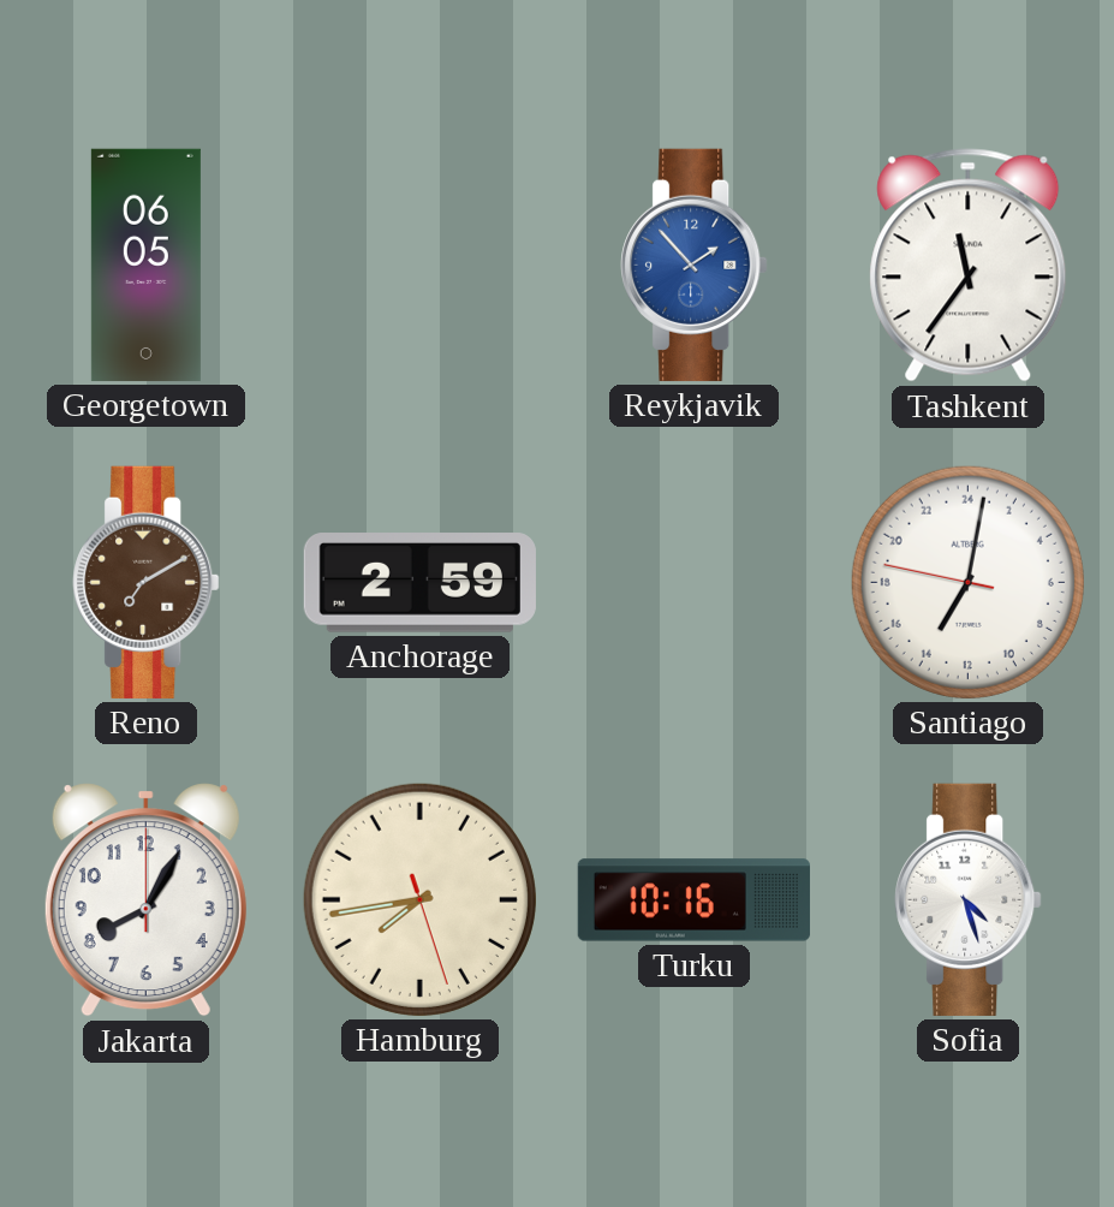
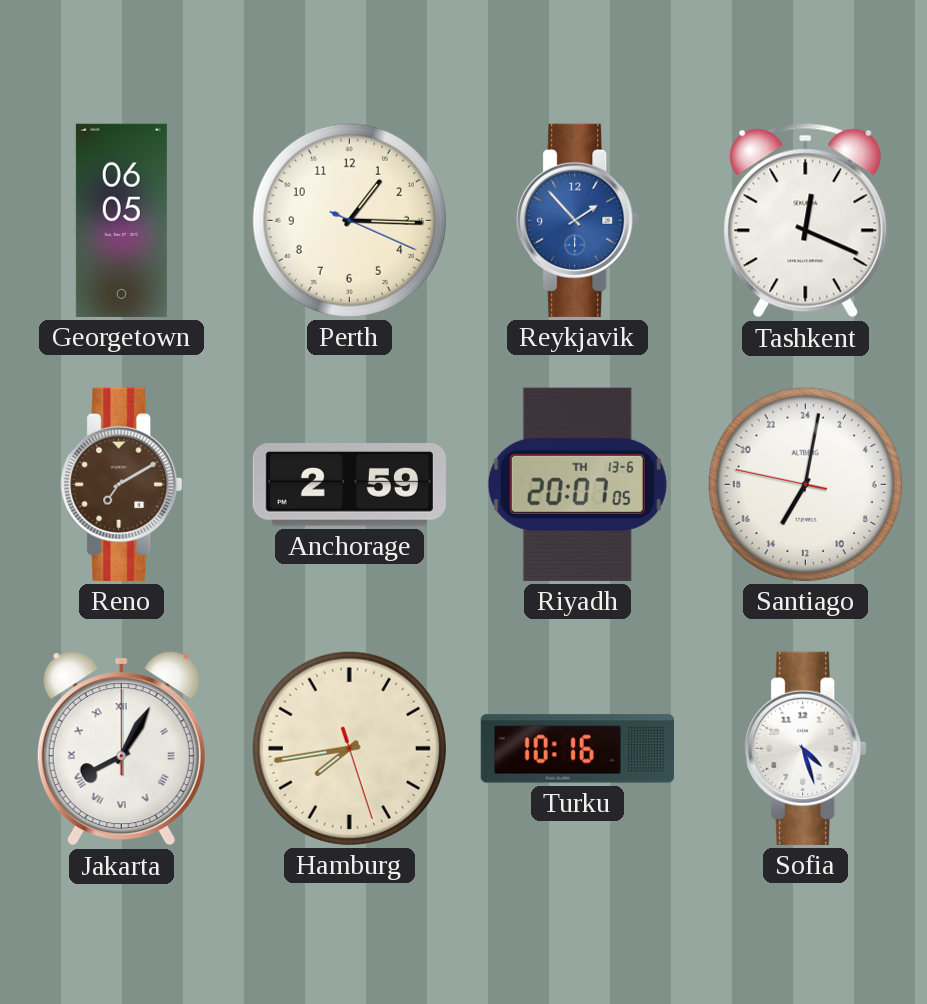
Perth: none -> 1:15
Tashkent: 11:36 -> 12:19
Riyadh: none -> 20:07
Jakarta numerals: Arabic -> Roman
